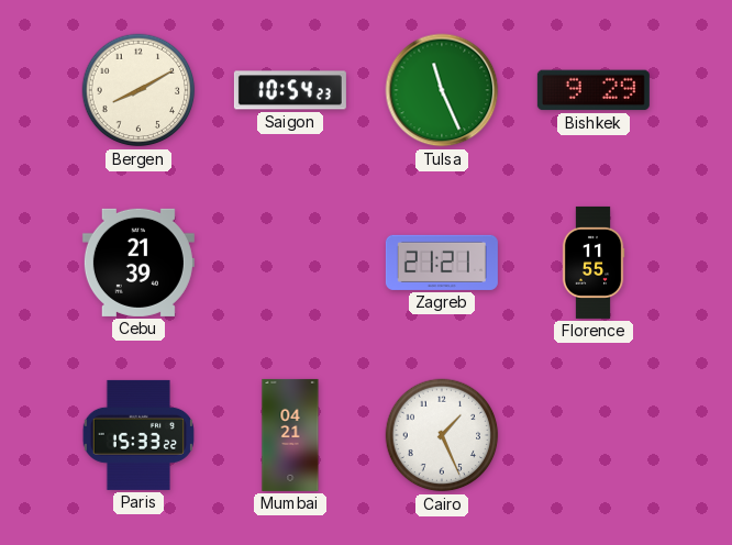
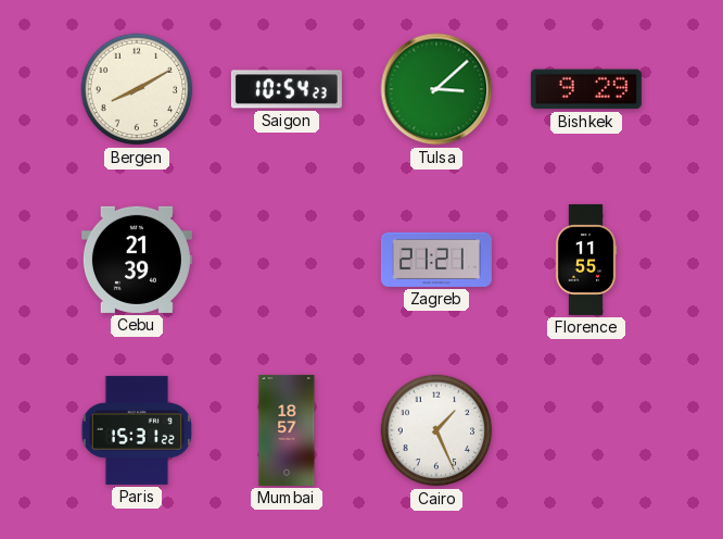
Tulsa: 11:26 -> 3:08
Paris: 15:33 -> 15:31
Mumbai: 04:21 -> 18:57
